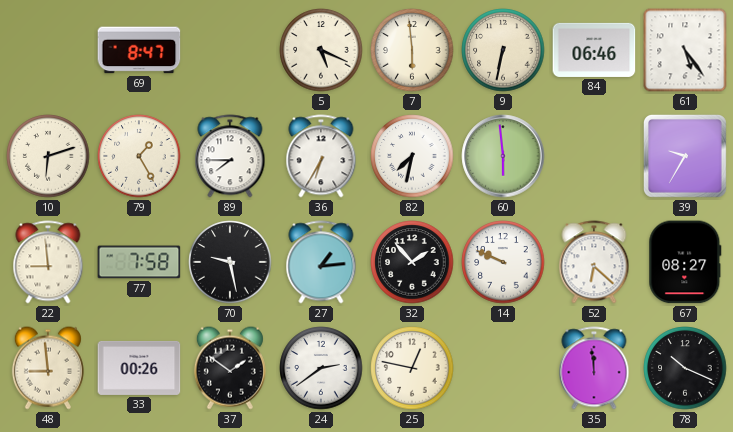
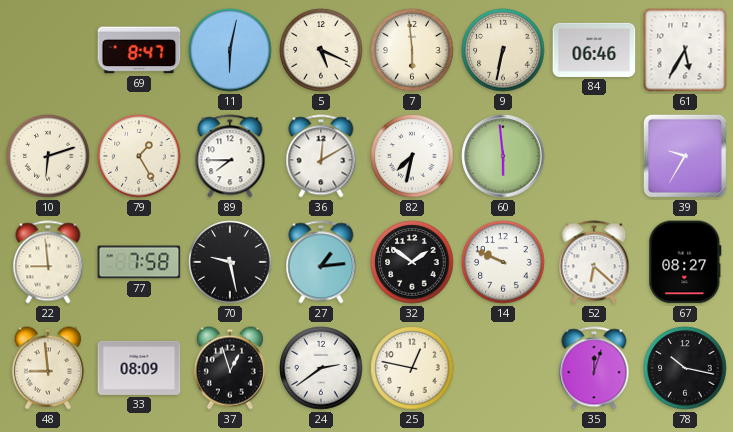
11: none -> 6:02
61: 5:24 -> 5:35
36: 6:35 -> 12:10
32: 1:53 -> 1:51
33: 00:26 -> 08:09
37: 1:51 -> 12:57
35: 11:59 -> 12:03
78: 10:19 -> 10:17
